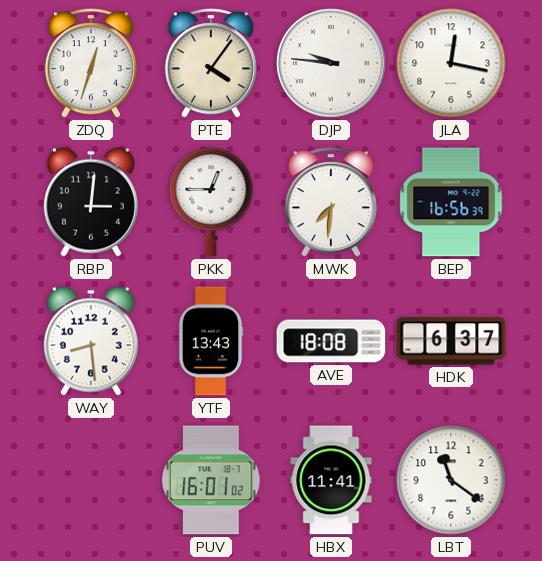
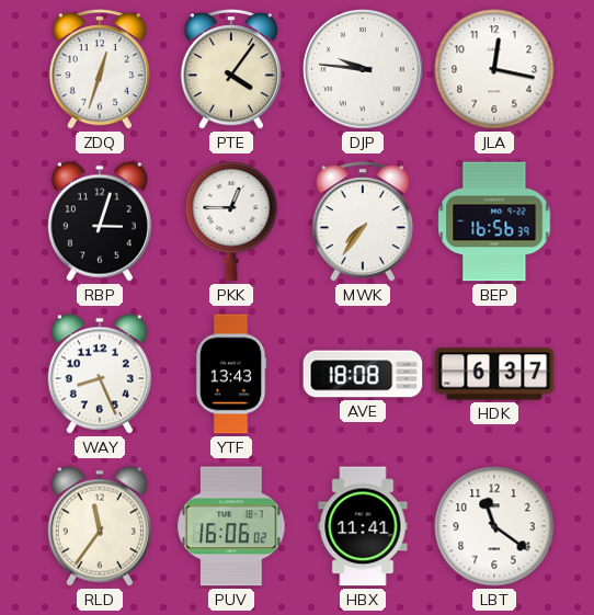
RBP: 3:01 -> 3:03
MWK: 7:31 -> 7:36
WAY: 8:29 -> 8:26
RLD: none -> 11:36
PUV: 16:01 -> 16:06
